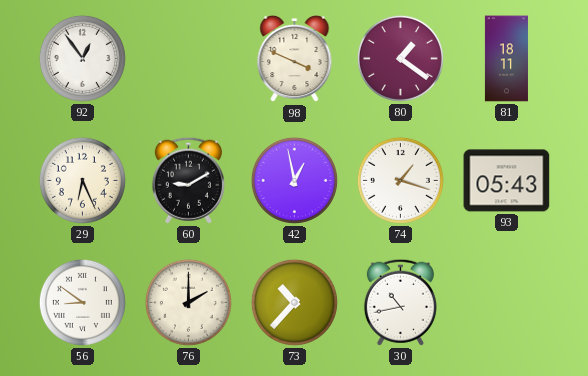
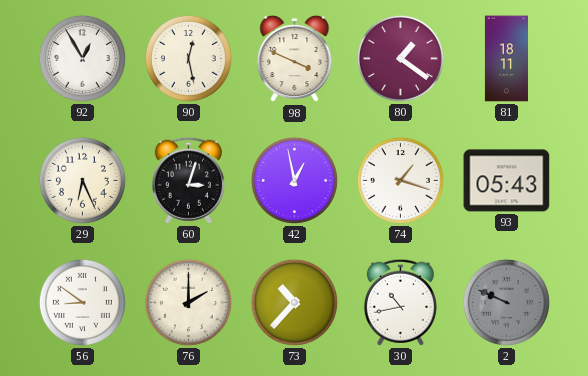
92: 12:54 -> 12:55
90: none -> 12:28
60: 9:10 -> 3:03
2: none -> 9:49
